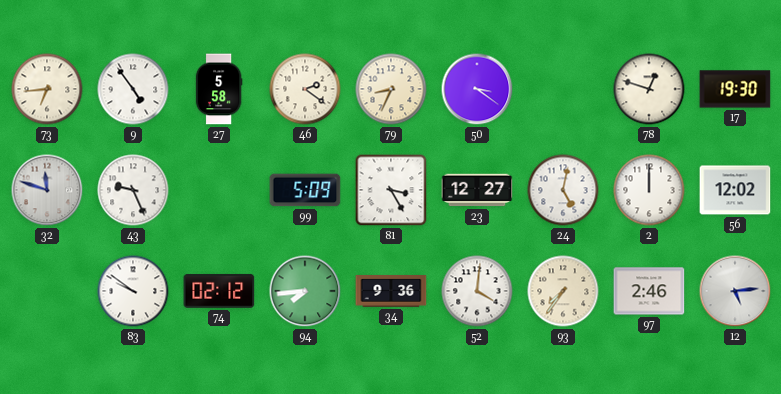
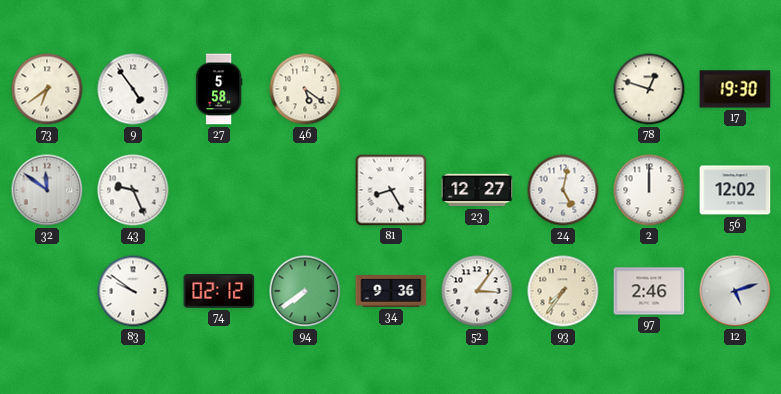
73: 6:44 -> 6:39
46: 2:21 -> 5:21
79: 8:34 -> none
50: 3:21 -> none
32: 11:48 -> 11:51
99: 5:09 -> none
81: 3:25 -> 8:25
94: 7:44 -> 7:39
52: 4:01 -> 3:06
12: 5:14 -> 5:12
